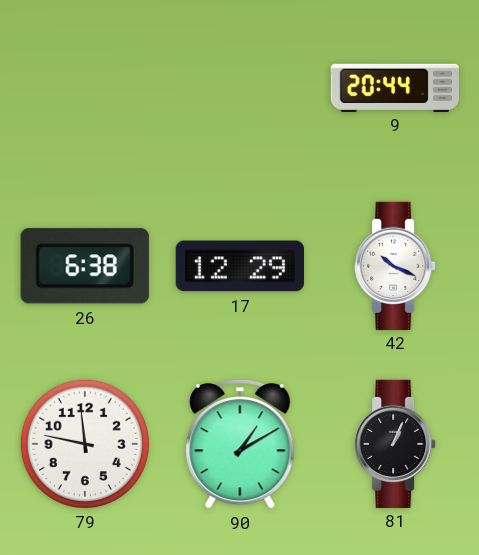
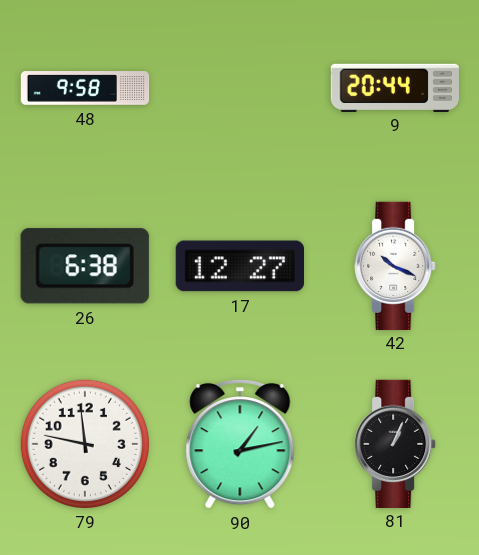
48: none -> 9:58
17: 12:29 -> 12:27
90: 1:10 -> 1:13
